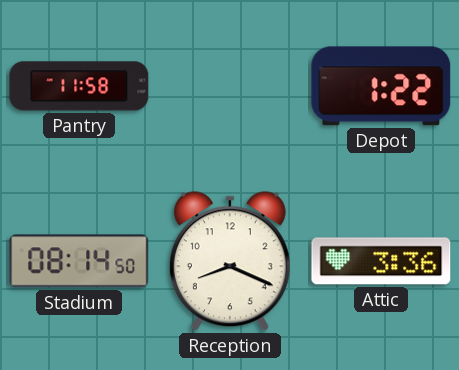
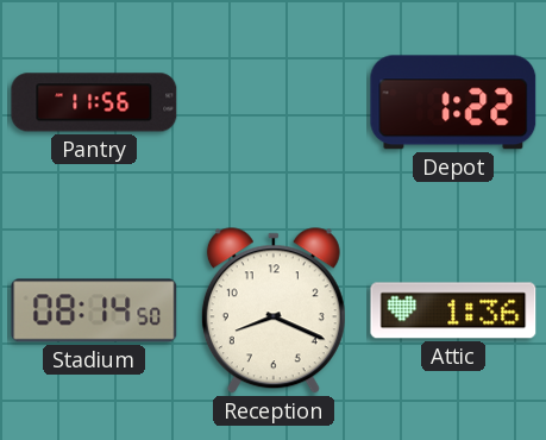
Pantry: 11:58 -> 11:56
Attic: 3:36 -> 1:36
